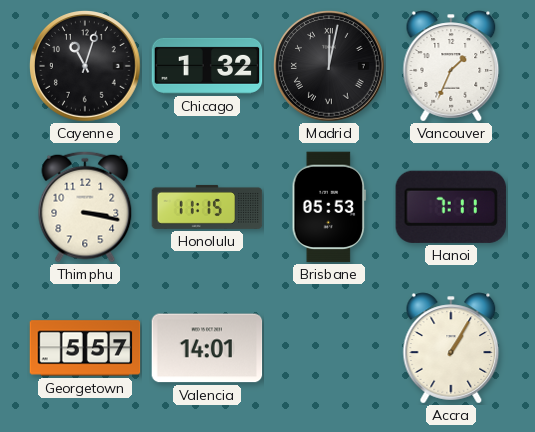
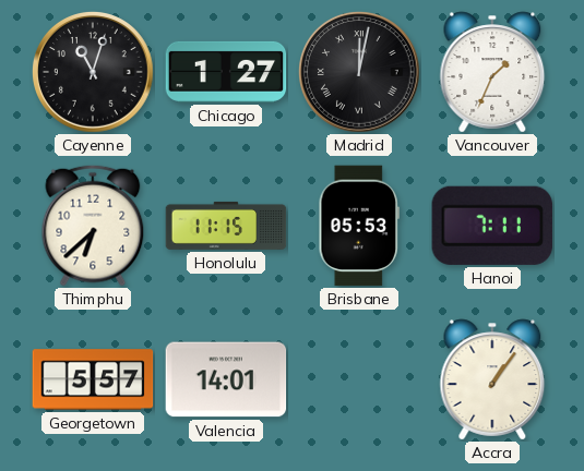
Chicago: 1:32 -> 1:27
Thimphu: 3:17 -> 6:38
Accra: 1:05 -> 1:06
